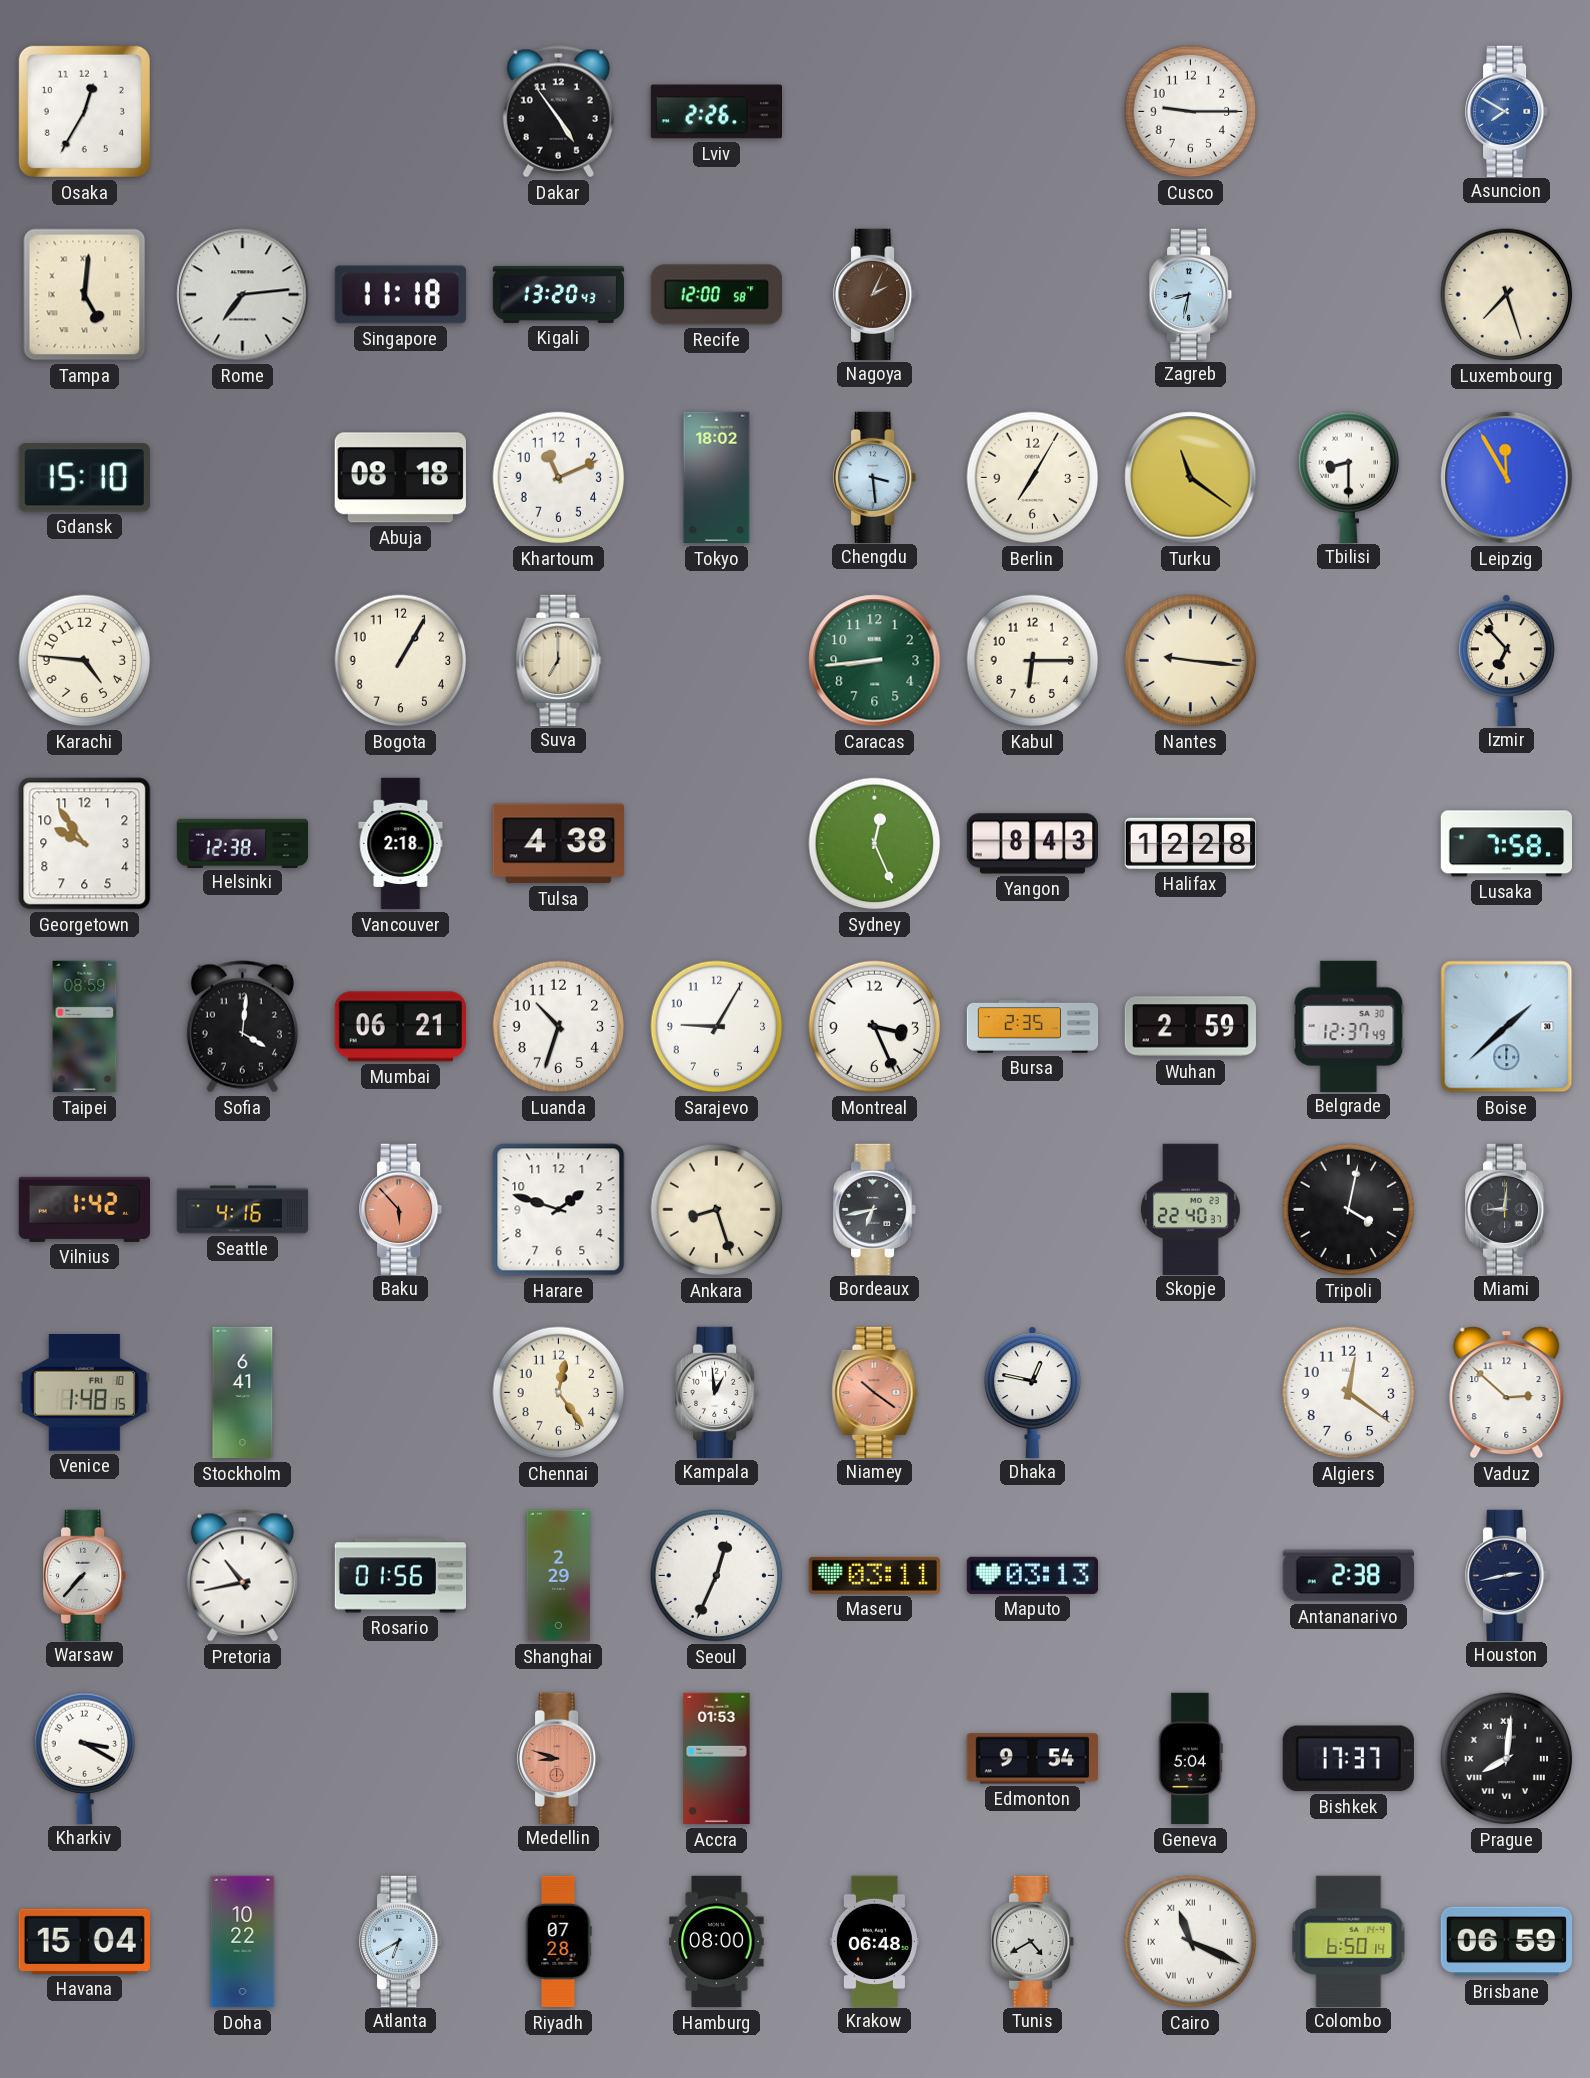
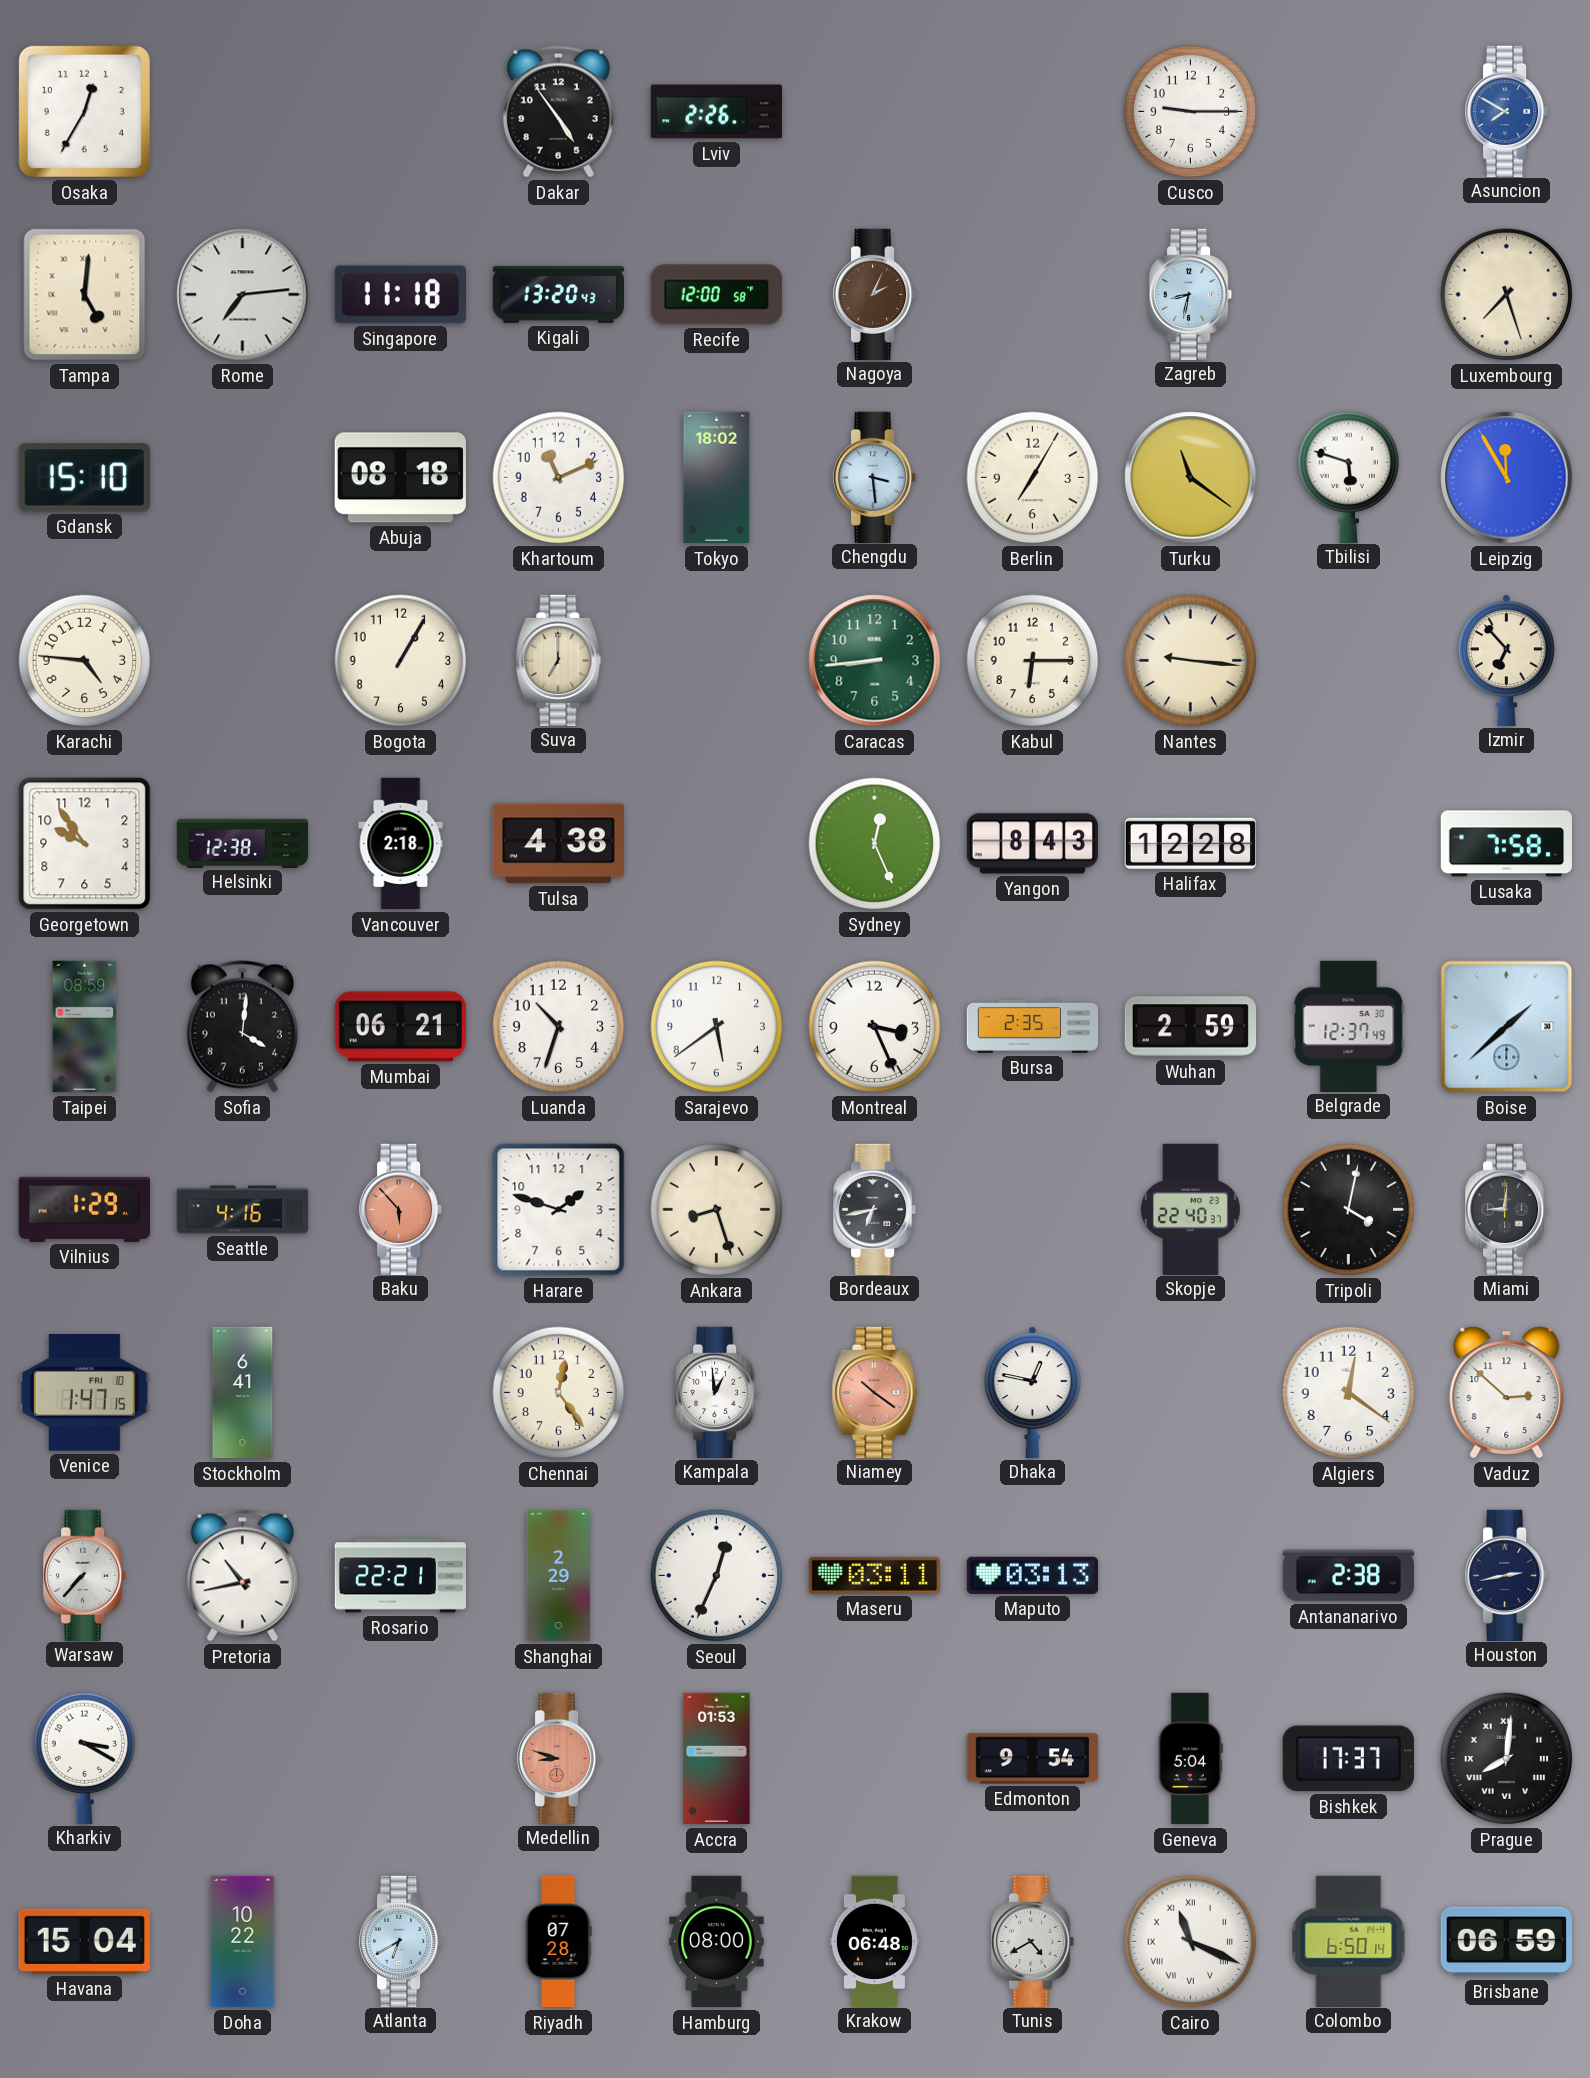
Tbilisi: 8:30 -> 5:48
Sarajevo: 9:05 -> 5:39
Vilnius: 1:42 -> 1:29
Venice: 1:48 -> 1:47
Rosario: 01:56 -> 22:21
